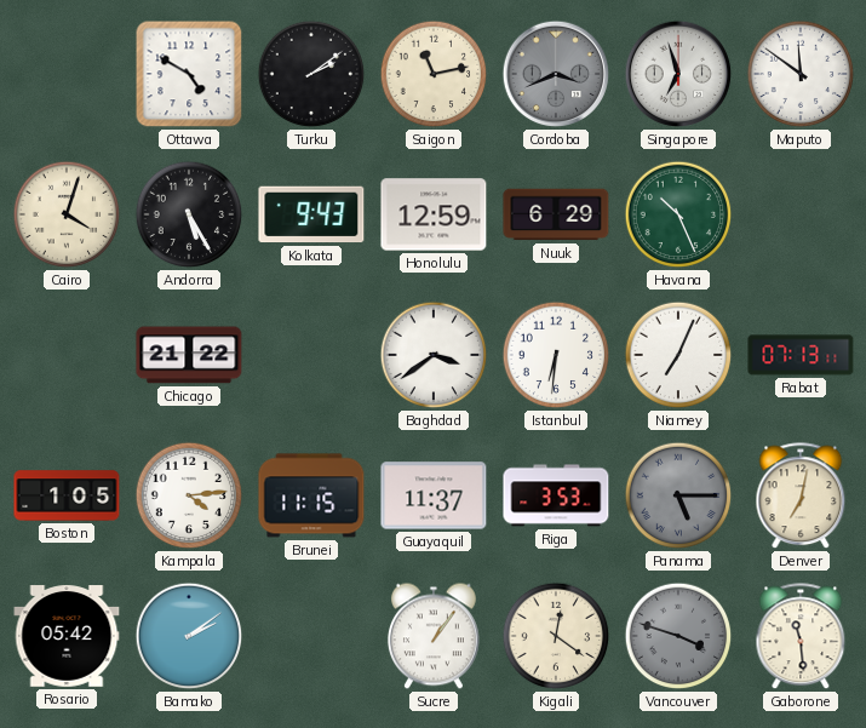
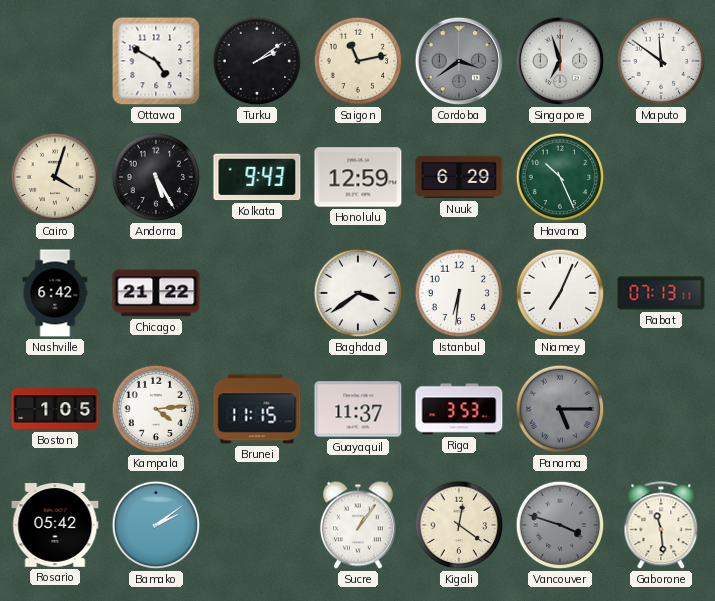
Cordoba: 3:41 -> 3:39
Nashville: none -> 6:42
Denver: 7:02 -> none
